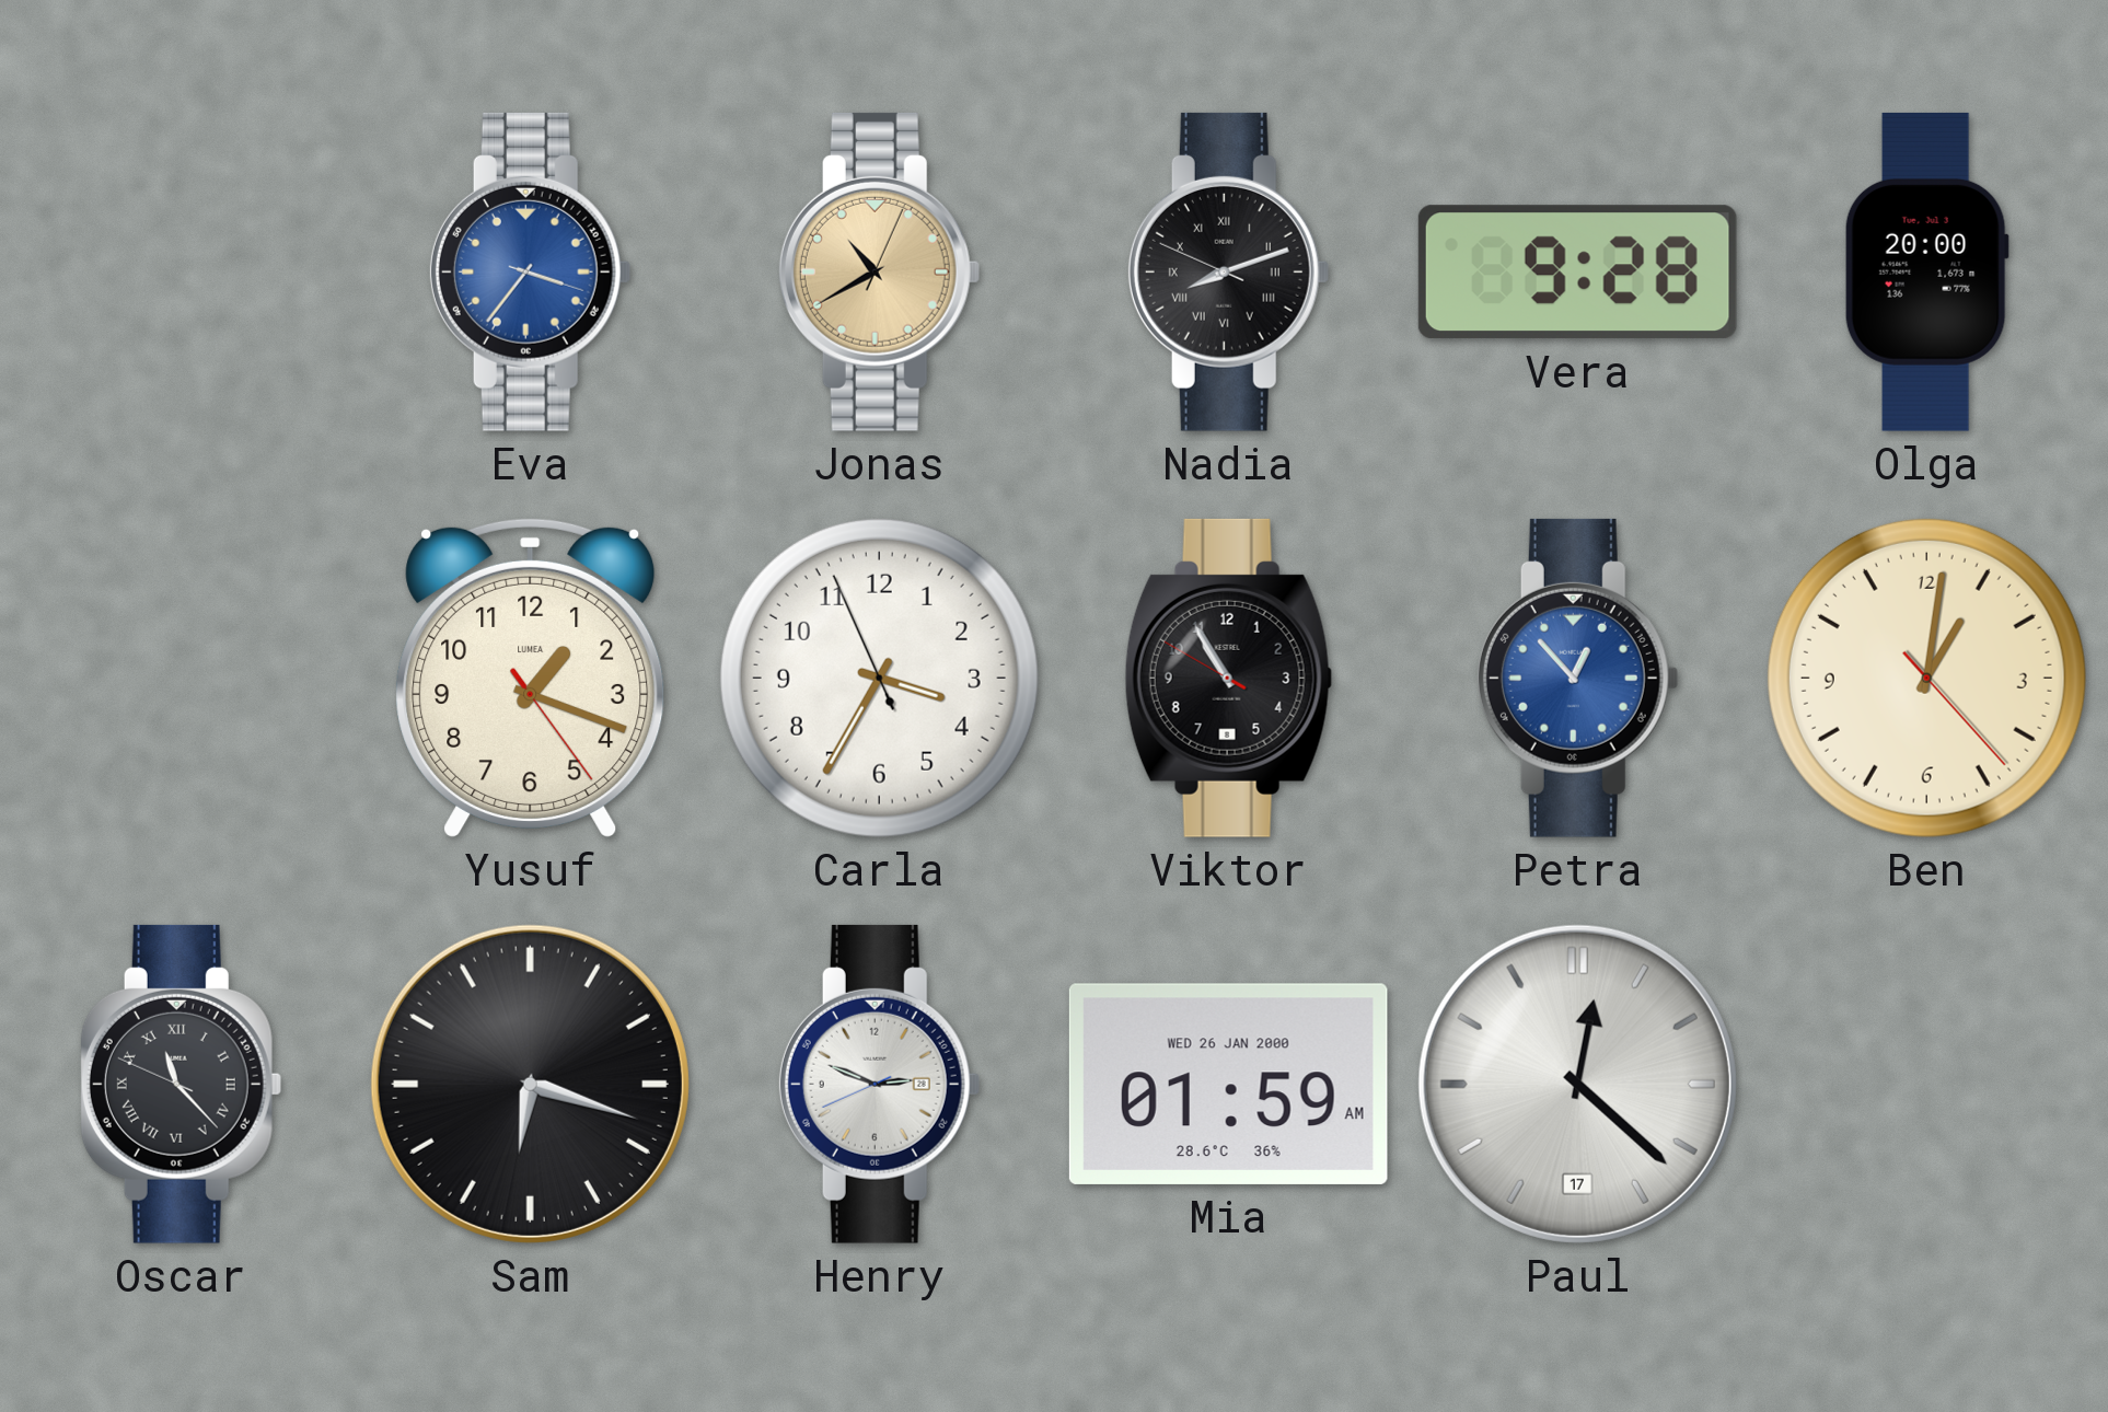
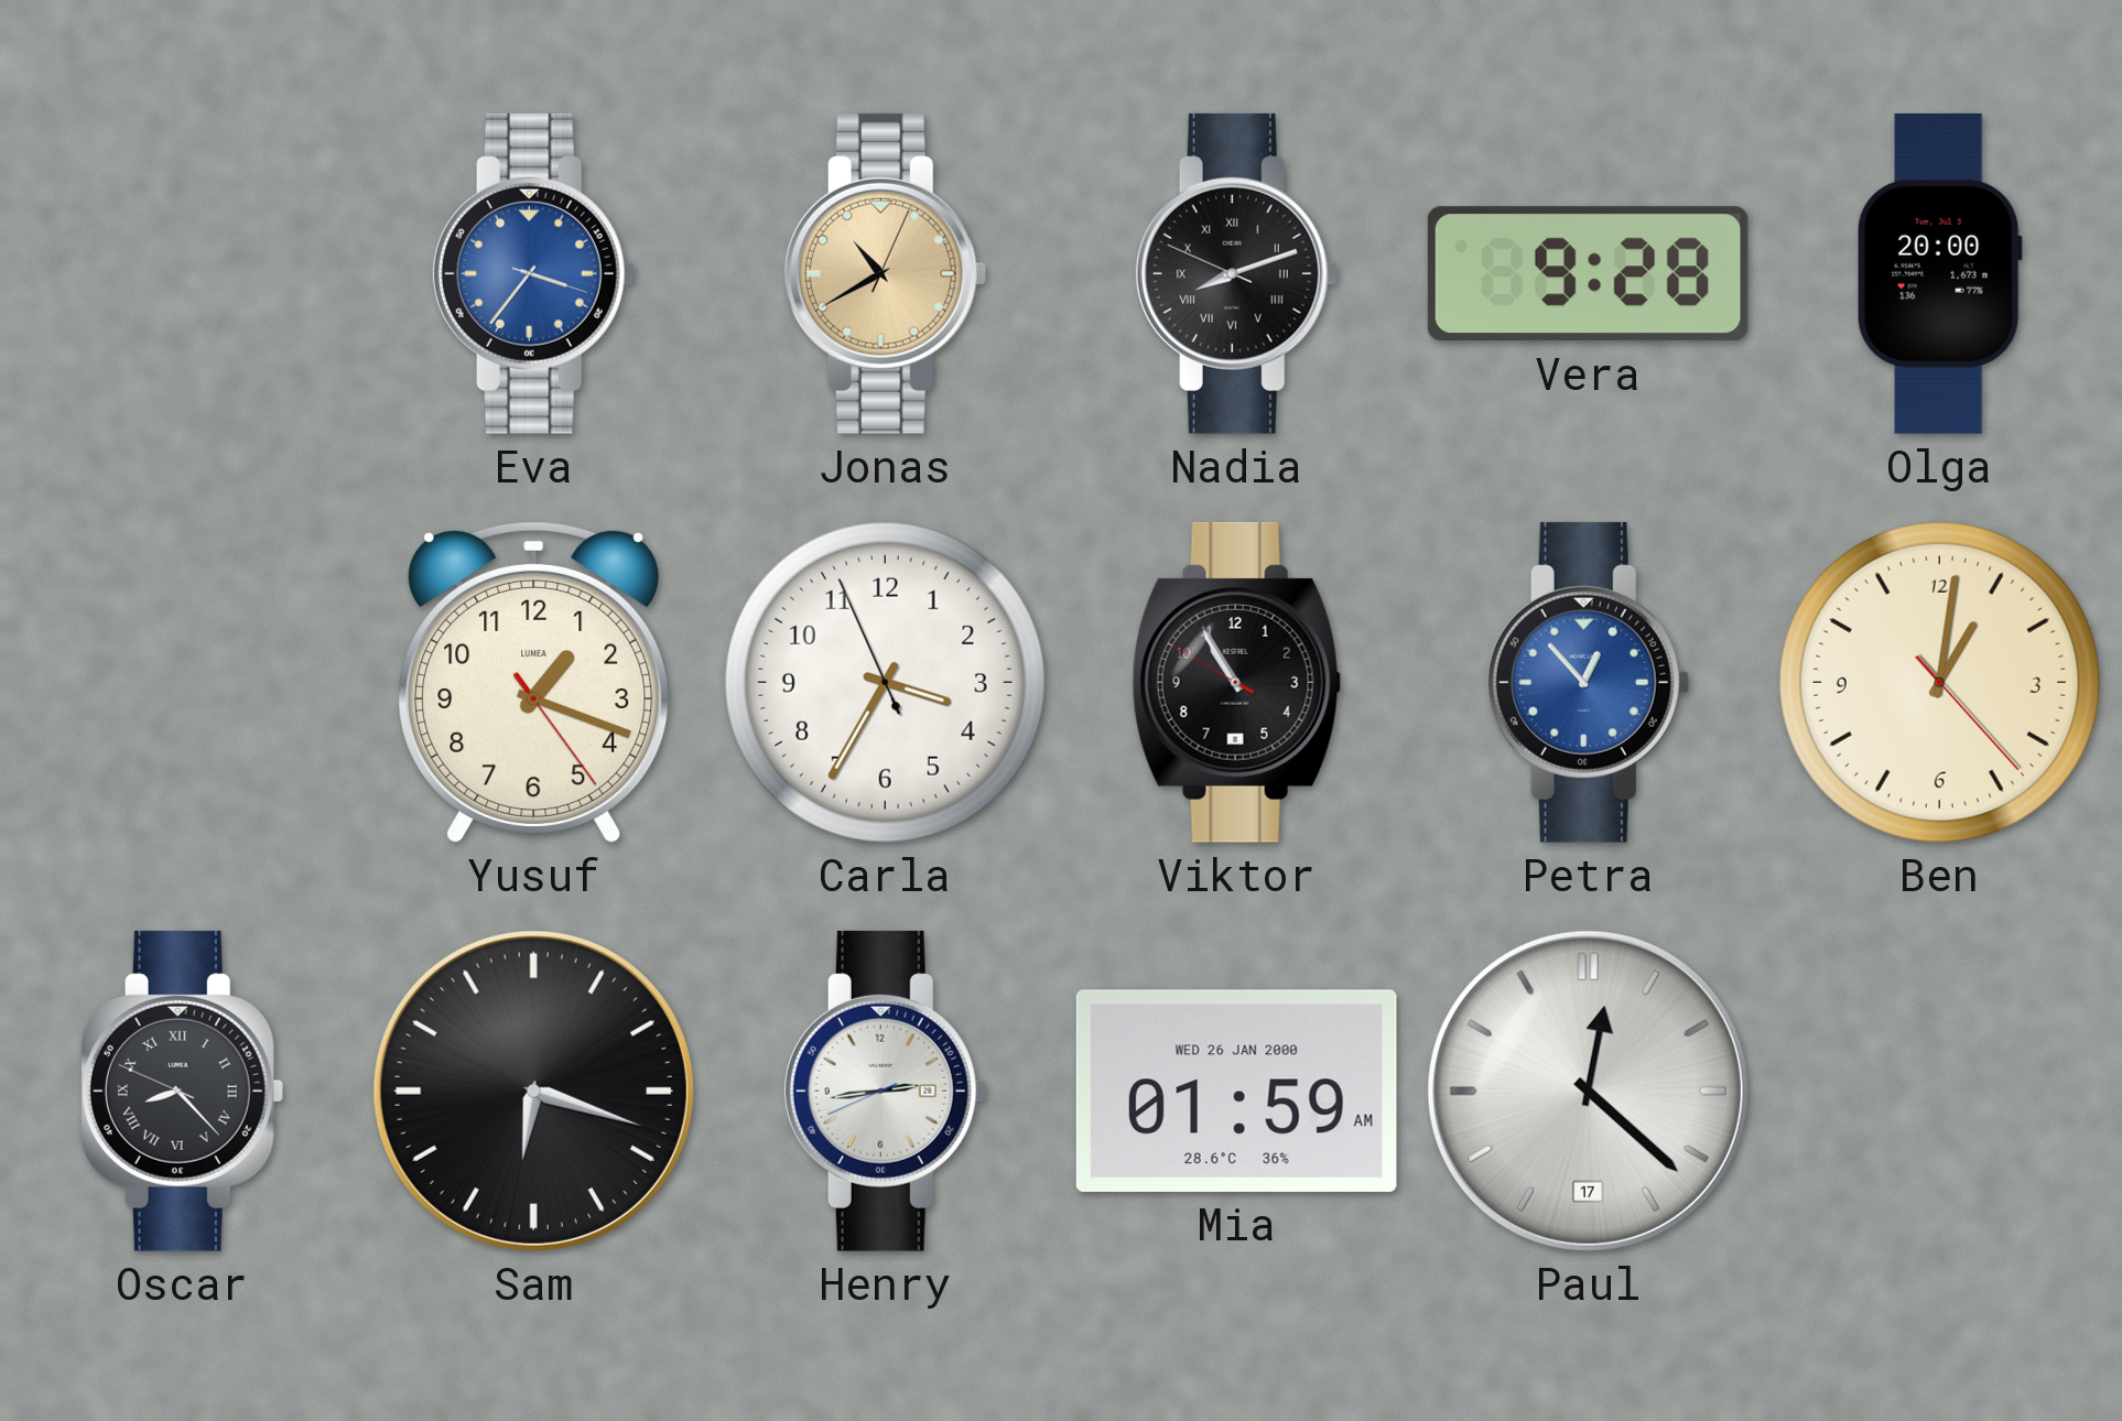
Oscar: 11:22 -> 8:22
Henry: 2:48 -> 2:43
